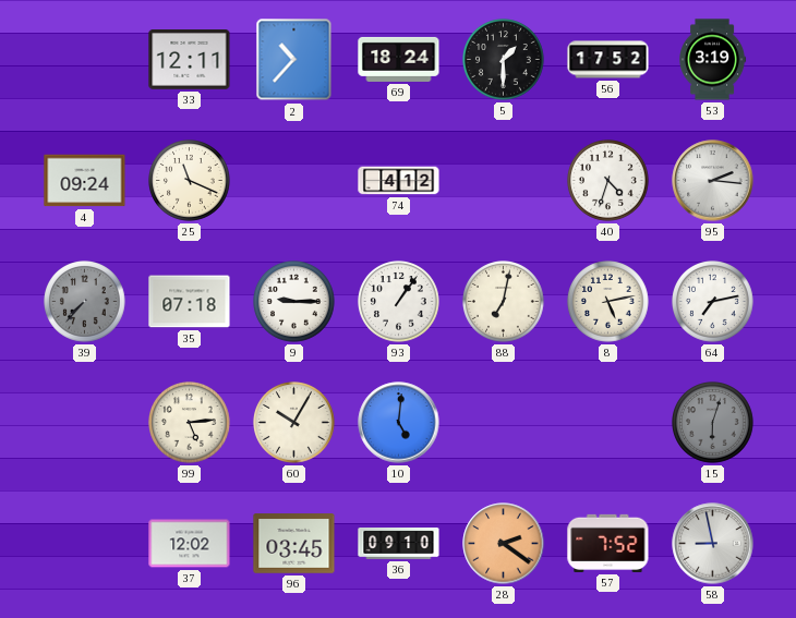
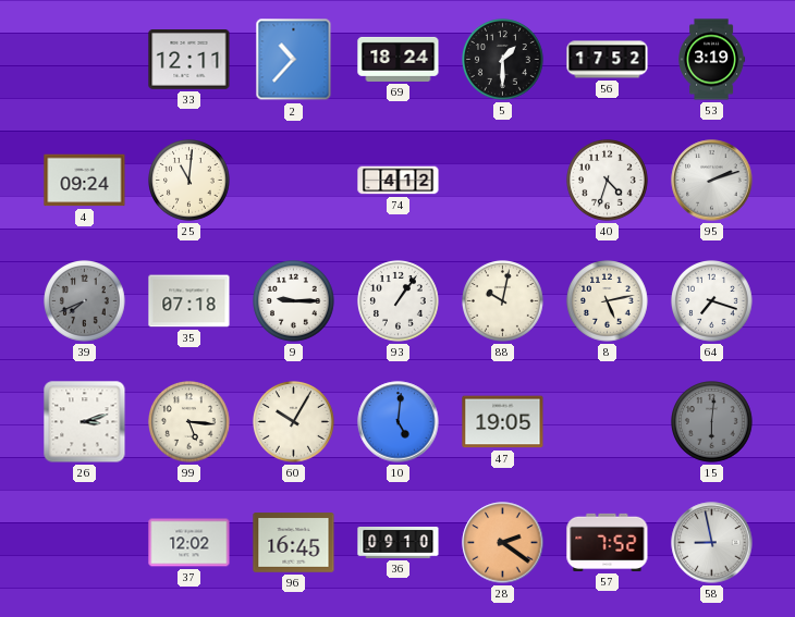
25: 11:19 -> 11:01
95: 2:16 -> 2:12
39: 7:37 -> 7:41
88: 7:02 -> 10:02
64: 7:13 -> 7:18
26: none -> 3:12
99: 5:14 -> 5:16
47: none -> 19:05
15: 6:03 -> 6:01
96: 03:45 -> 16:45
